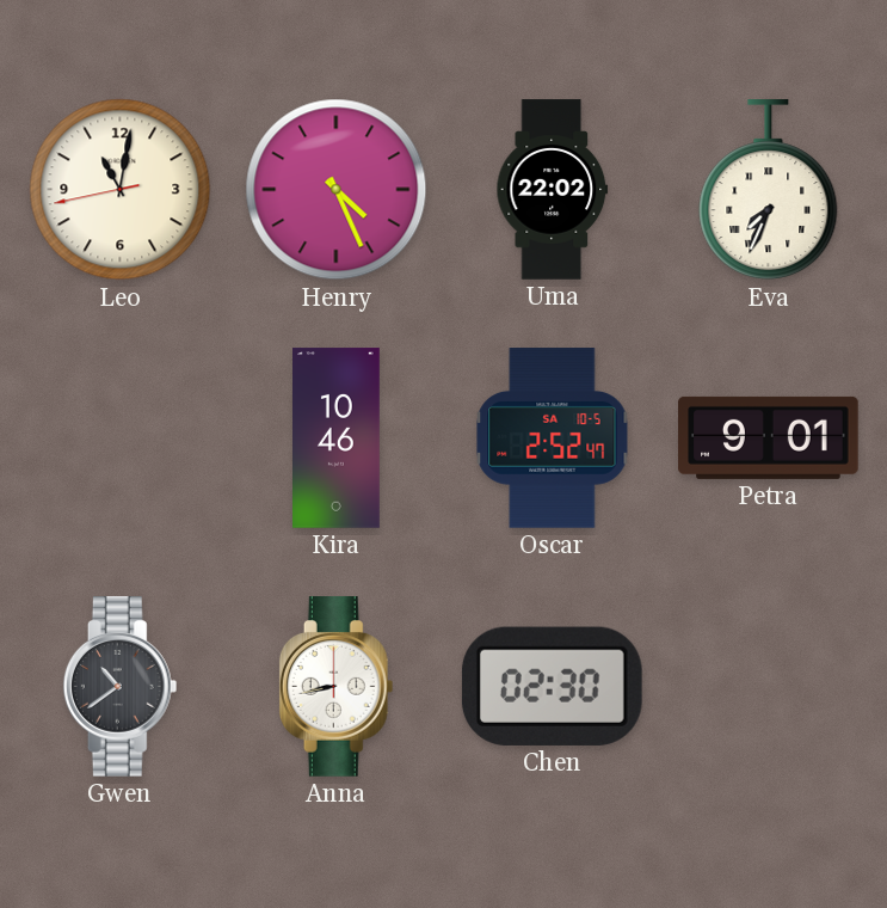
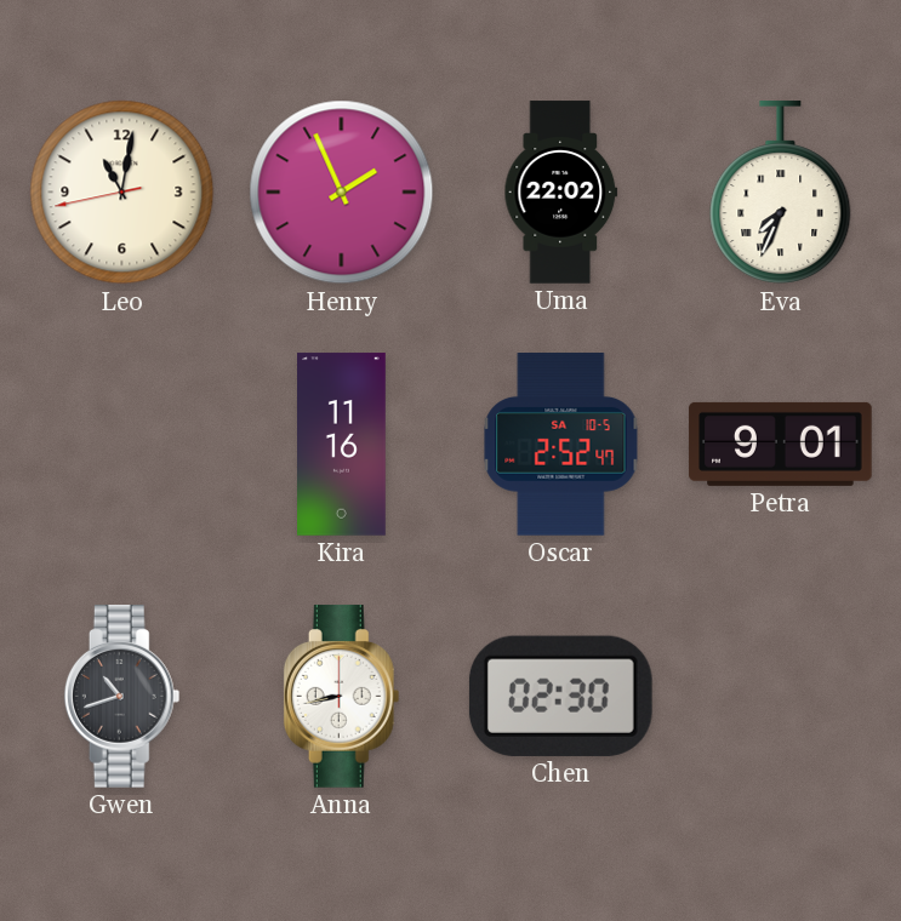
Henry: 4:26 -> 1:56
Kira: 10:46 -> 11:16
Gwen: 10:39 -> 10:42
